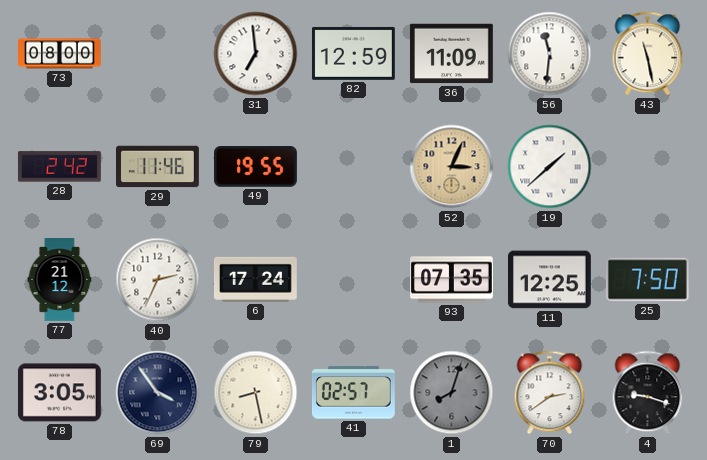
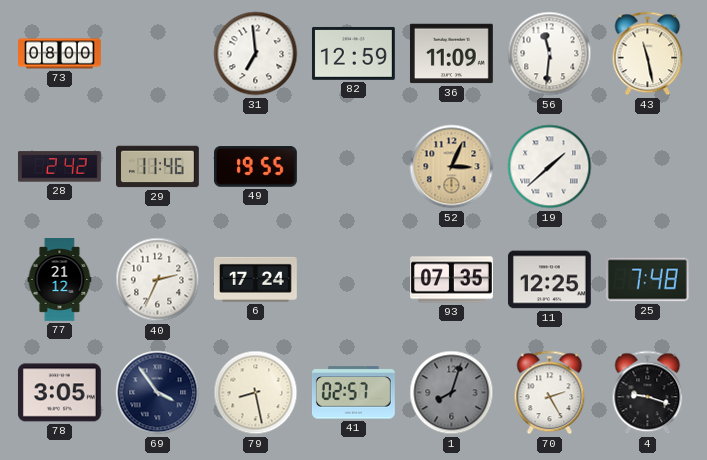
25: 7:50 -> 7:48
70: 2:39 -> 2:25
